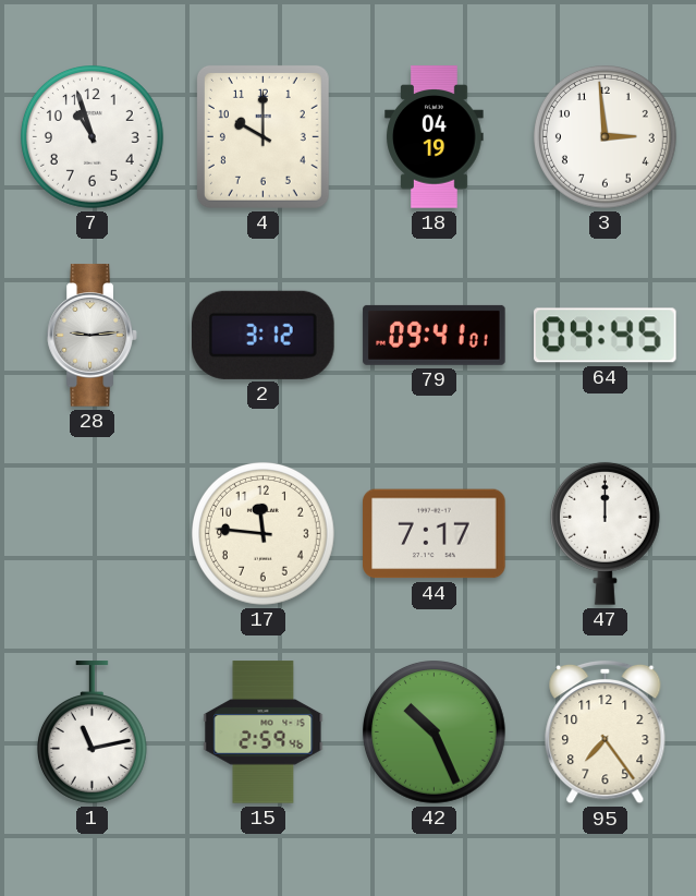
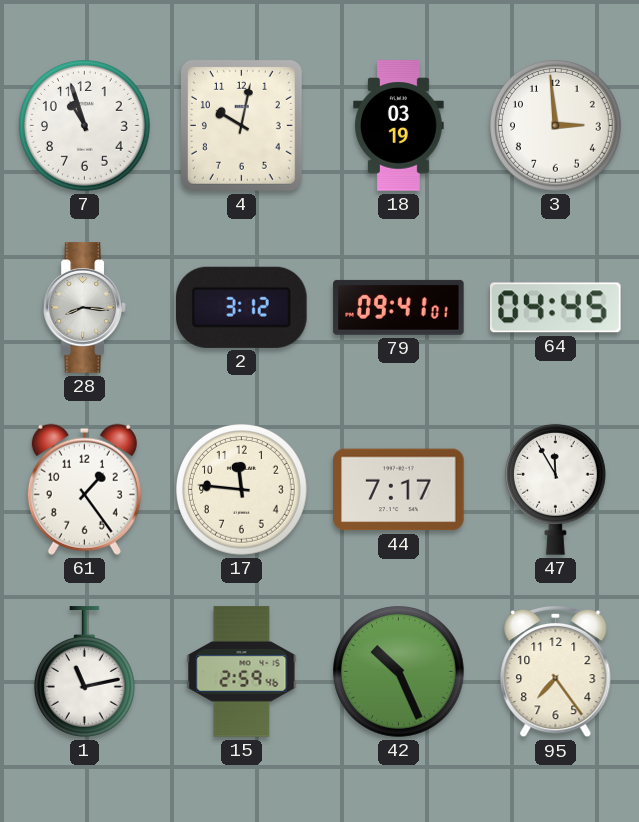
4: 10:00 -> 10:02
18: 04:19 -> 03:19
28: 9:14 -> 8:16
61: none -> 1:24
47: 12:00 -> 11:55
